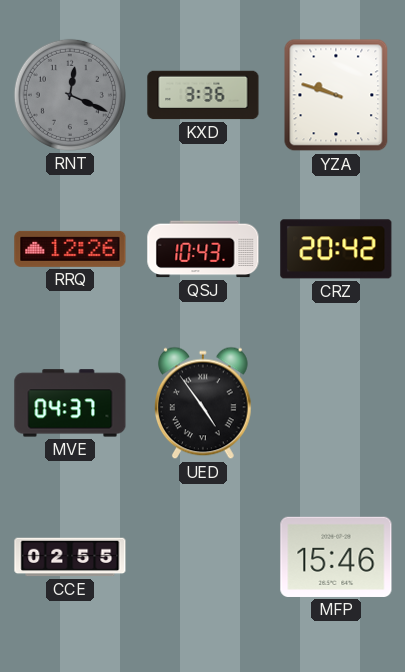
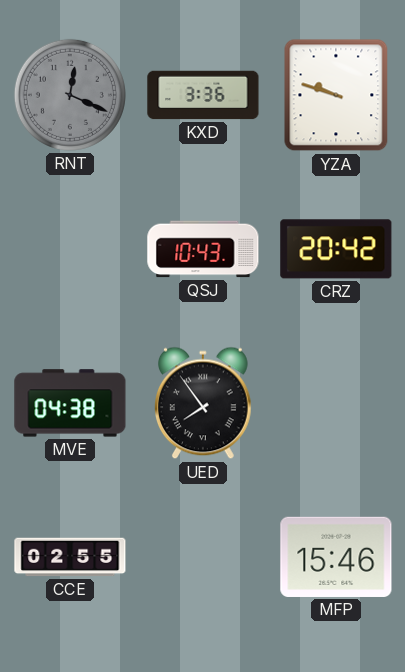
RRQ: 12:26 -> none
MVE: 04:37 -> 04:38
UED: 4:54 -> 7:54
